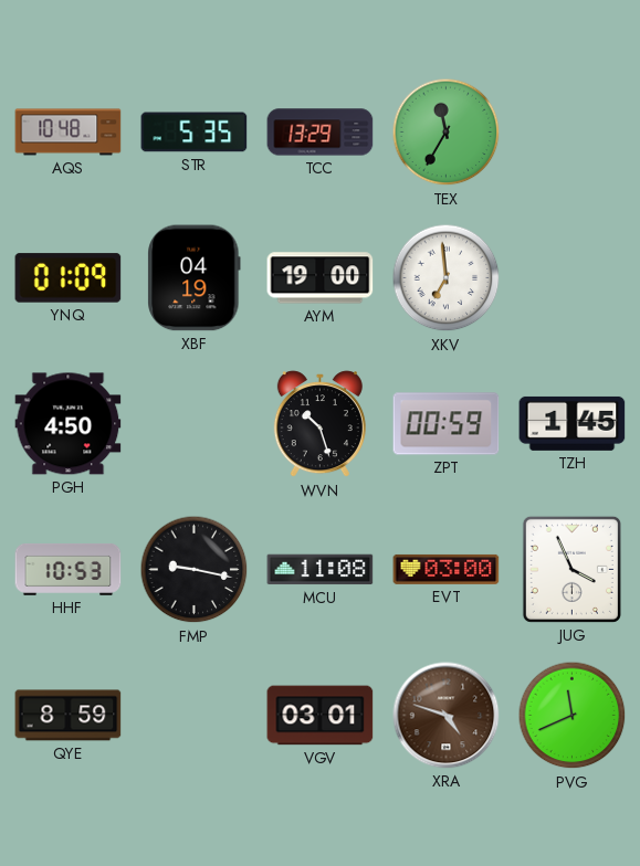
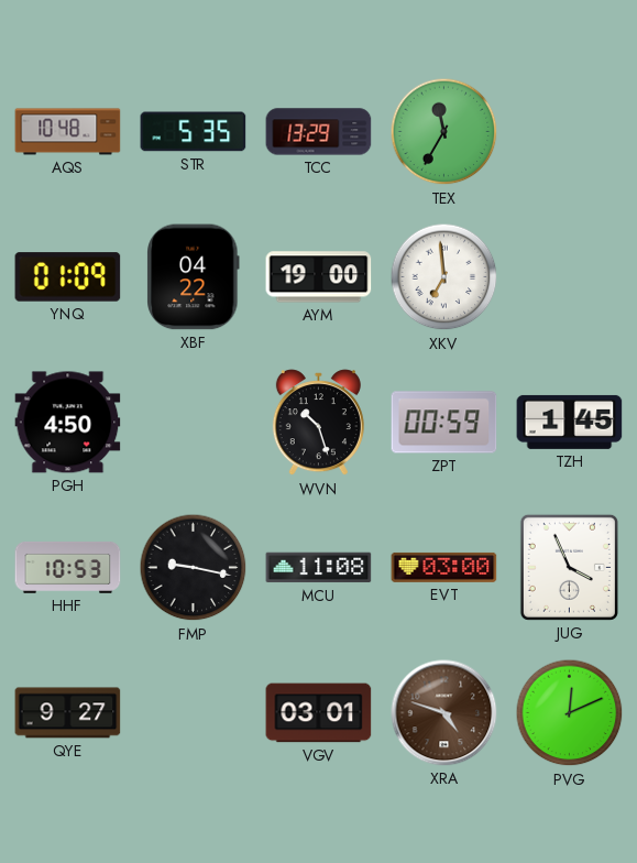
XBF: 04:19 -> 04:22
QYE: 8:59 -> 9:27
PVG: 11:41 -> 12:11
